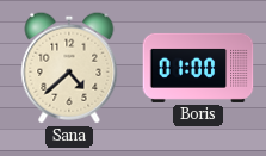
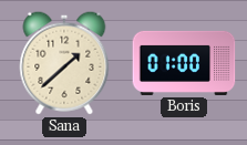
Sana: 4:38 -> 1:38
